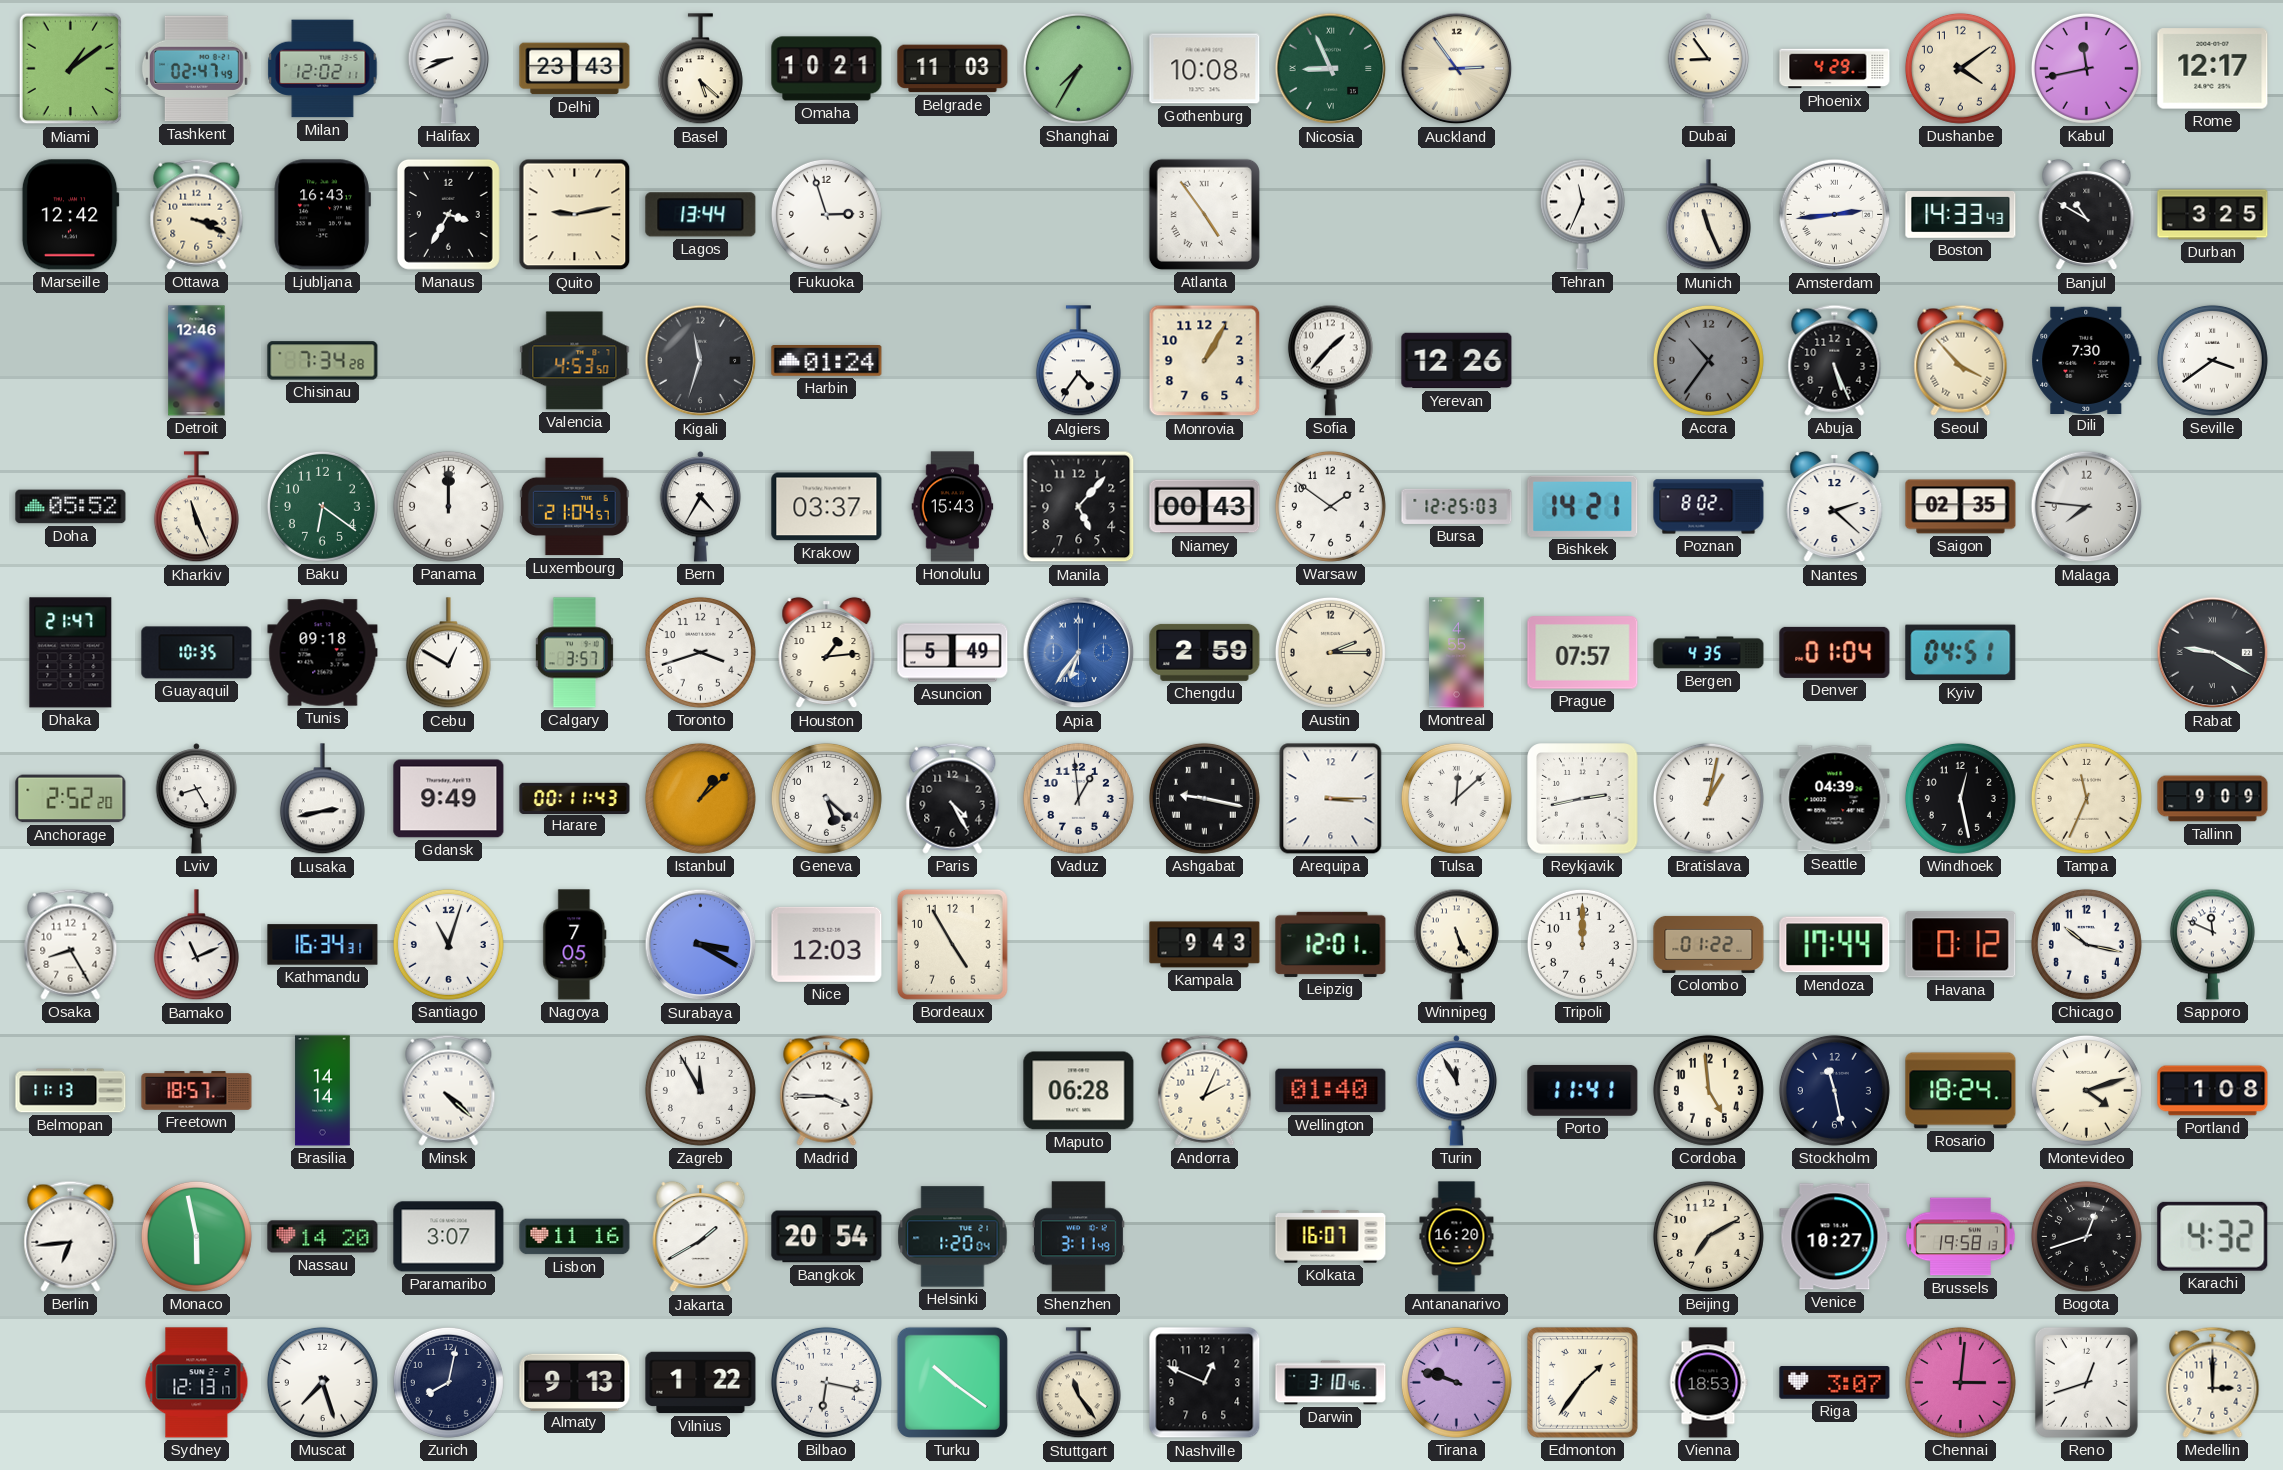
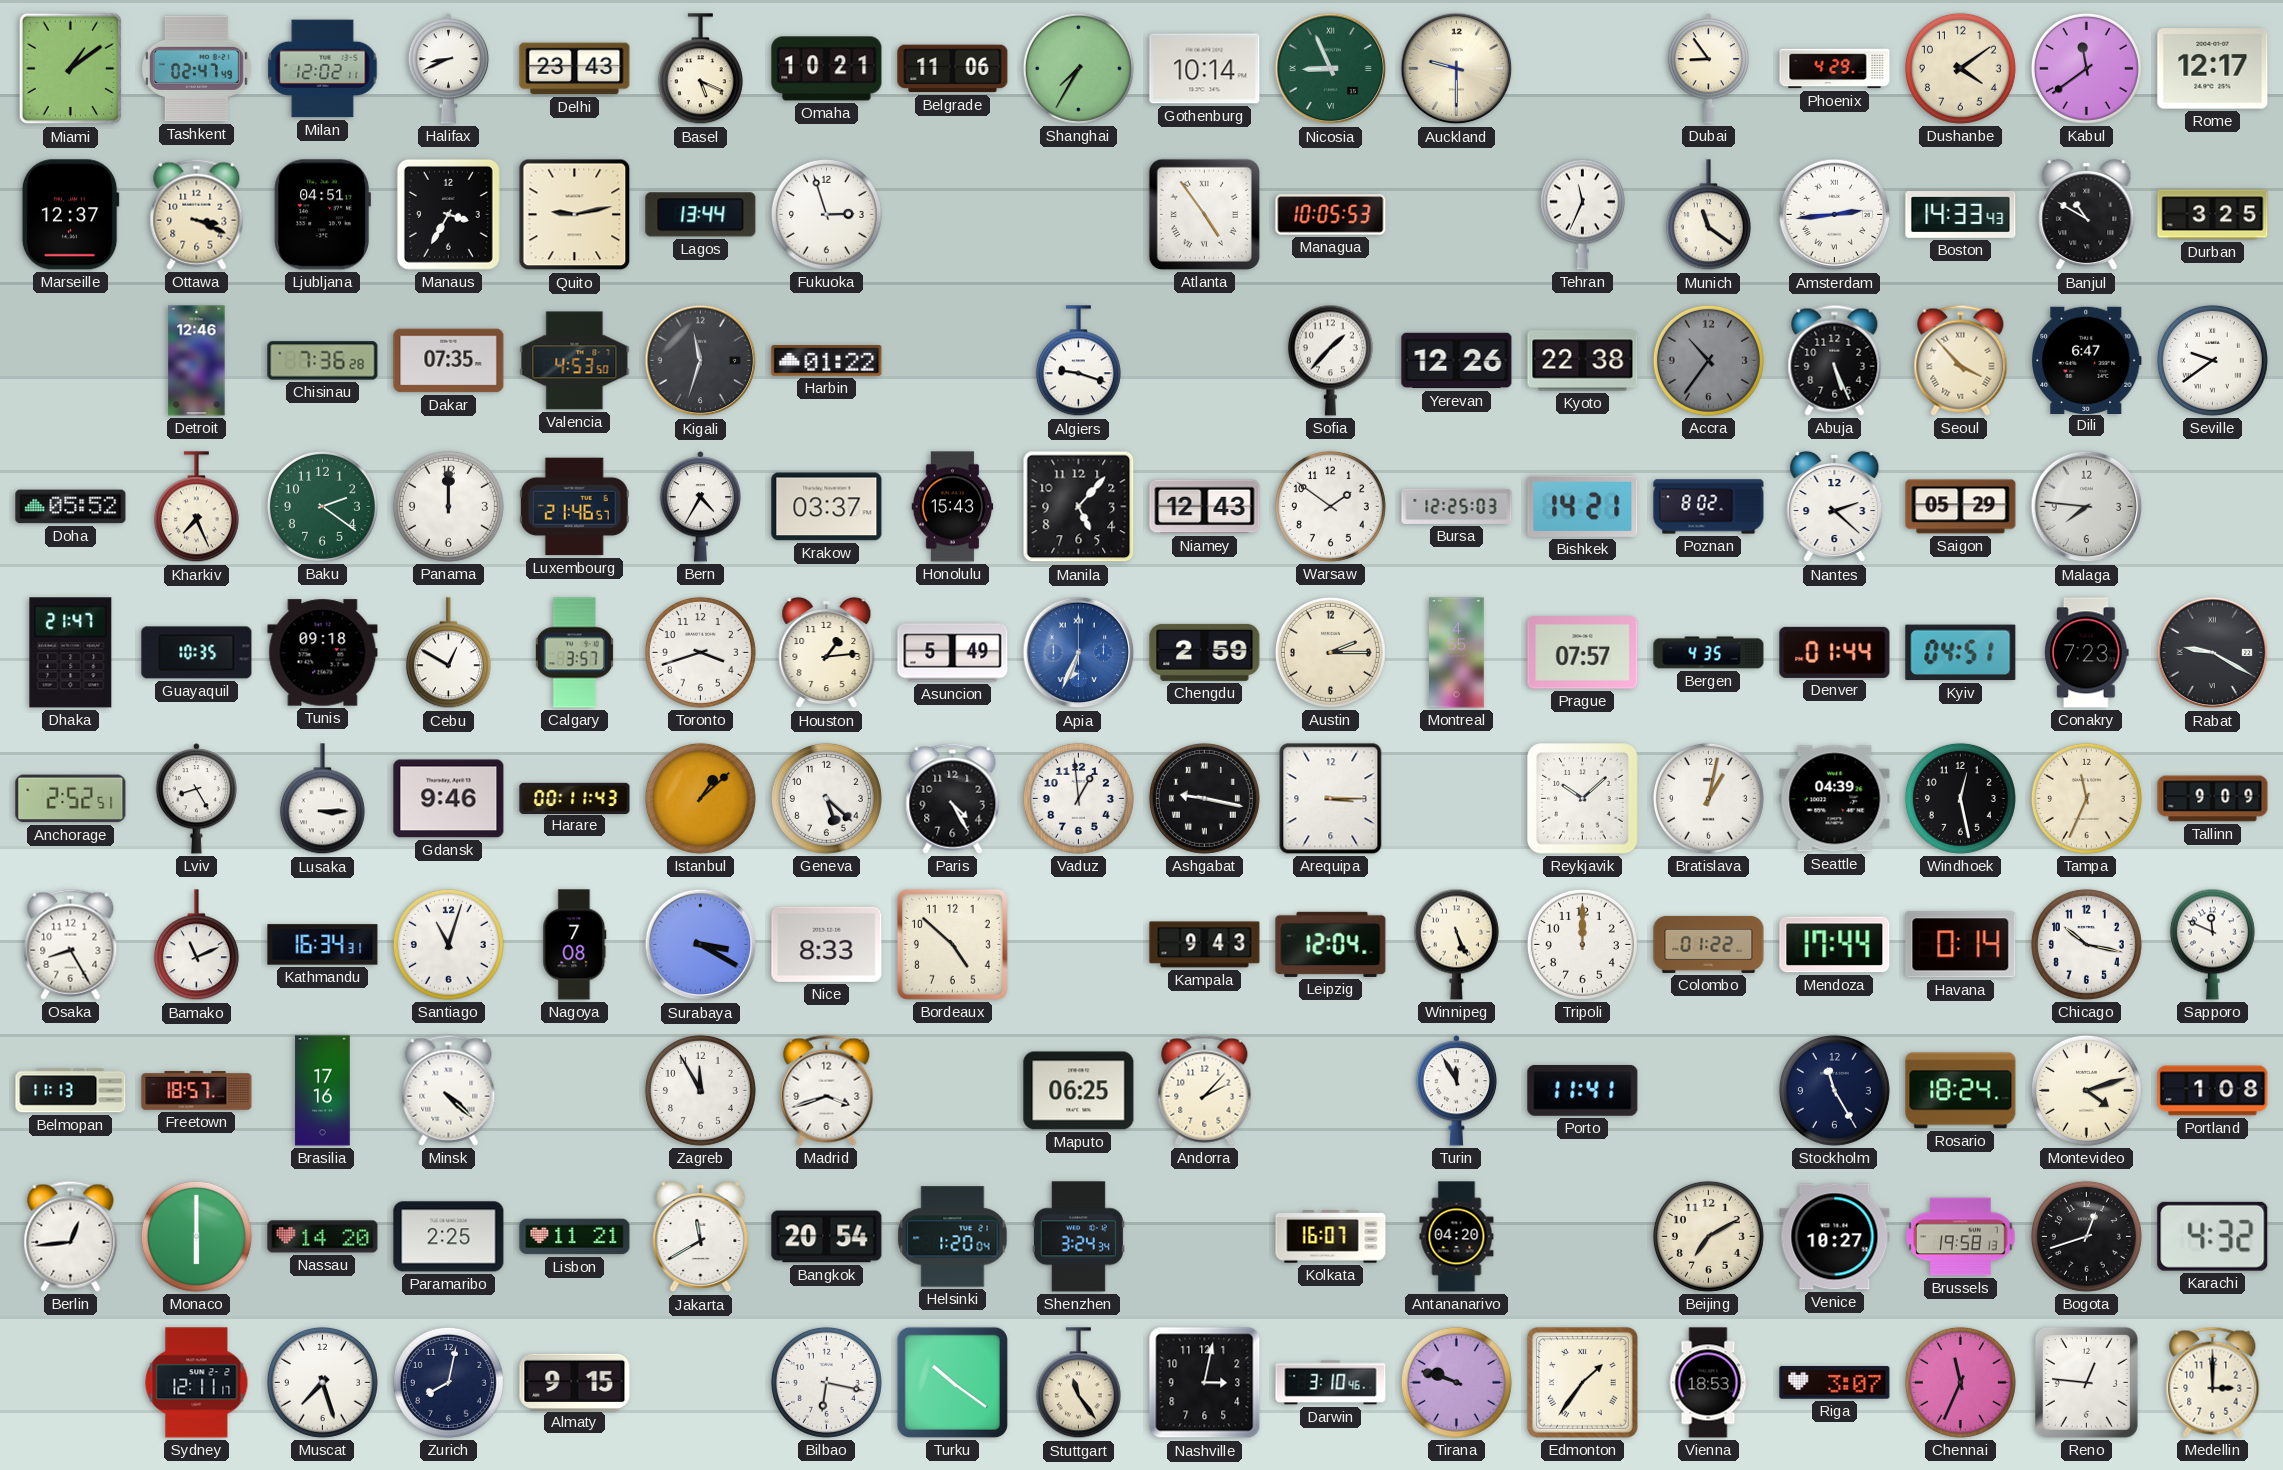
Basel: 5:22 -> 5:19
Belgrade: 11:03 -> 11:06
Gothenburg: 10:08 -> 10:14
Auckland: 2:54 -> 9:30
Kabul: 11:43 -> 11:39
Marseille: 12:42 -> 12:37
Ljubljana: 16:43 -> 04:51
Managua: none -> 10:05
Munich: 11:26 -> 11:21
Chisinau: 7:34 -> 7:36
Dakar: none -> 07:35
Harbin: 01:24 -> 01:22
Algiers: 4:36 -> 9:18
Monrovia: 1:05 -> none
Kyoto: none -> 22:38
Dili: 7:30 -> 6:47
Seville: 3:39 -> 9:39
Kharkiv: 11:26 -> 7:26
Baku: 6:21 -> 2:21
Luxembourg: 21:04 -> 21:46
Niamey: 00:43 -> 12:43
Saigon: 02:35 -> 05:29
Apia: 6:36 -> 6:34
Denver: 01:04 -> 01:44
Conakry: none -> 7:23
Anchorage: 2:52:20 -> 2:52:51
Lusaka: 2:43 -> 3:15
Gdansk: 9:49 -> 9:46
Tulsa: 12:08 -> none
Reykjavik: 2:43 -> 10:08
Nagoya: 7:05 -> 7:08
Nice: 12:03 -> 8:33
Bordeaux: 4:55 -> 4:52
Leipzig: 12:01 -> 12:04
Havana: 0:12 -> 0:14
Brasilia: 14:14 -> 17:16
Madrid: 3:45 -> 3:42
Maputo: 06:28 -> 06:25
Andorra: 2:04 -> 2:07
Wellington: 01:40 -> none
Cordoba: 4:59 -> none
Stockholm: 11:28 -> 11:25
Berlin: 6:44 -> 12:44
Monaco: 5:58 -> 6:00
Paramaribo: 3:07 -> 2:25
Lisbon: 11:16 -> 11:21
Jakarta: 1:40 -> 11:40
Shenzhen: 3:11 -> 3:24
Antananarivo: 16:20 -> 04:20
Sydney: 12:13 -> 12:11
Almaty: 9:13 -> 9:15
Vilnius: 1:22 -> none
Nashville: 12:49 -> 3:02
Chennai: 3:01 -> 11:34
Reno: 12:42 -> 12:46
